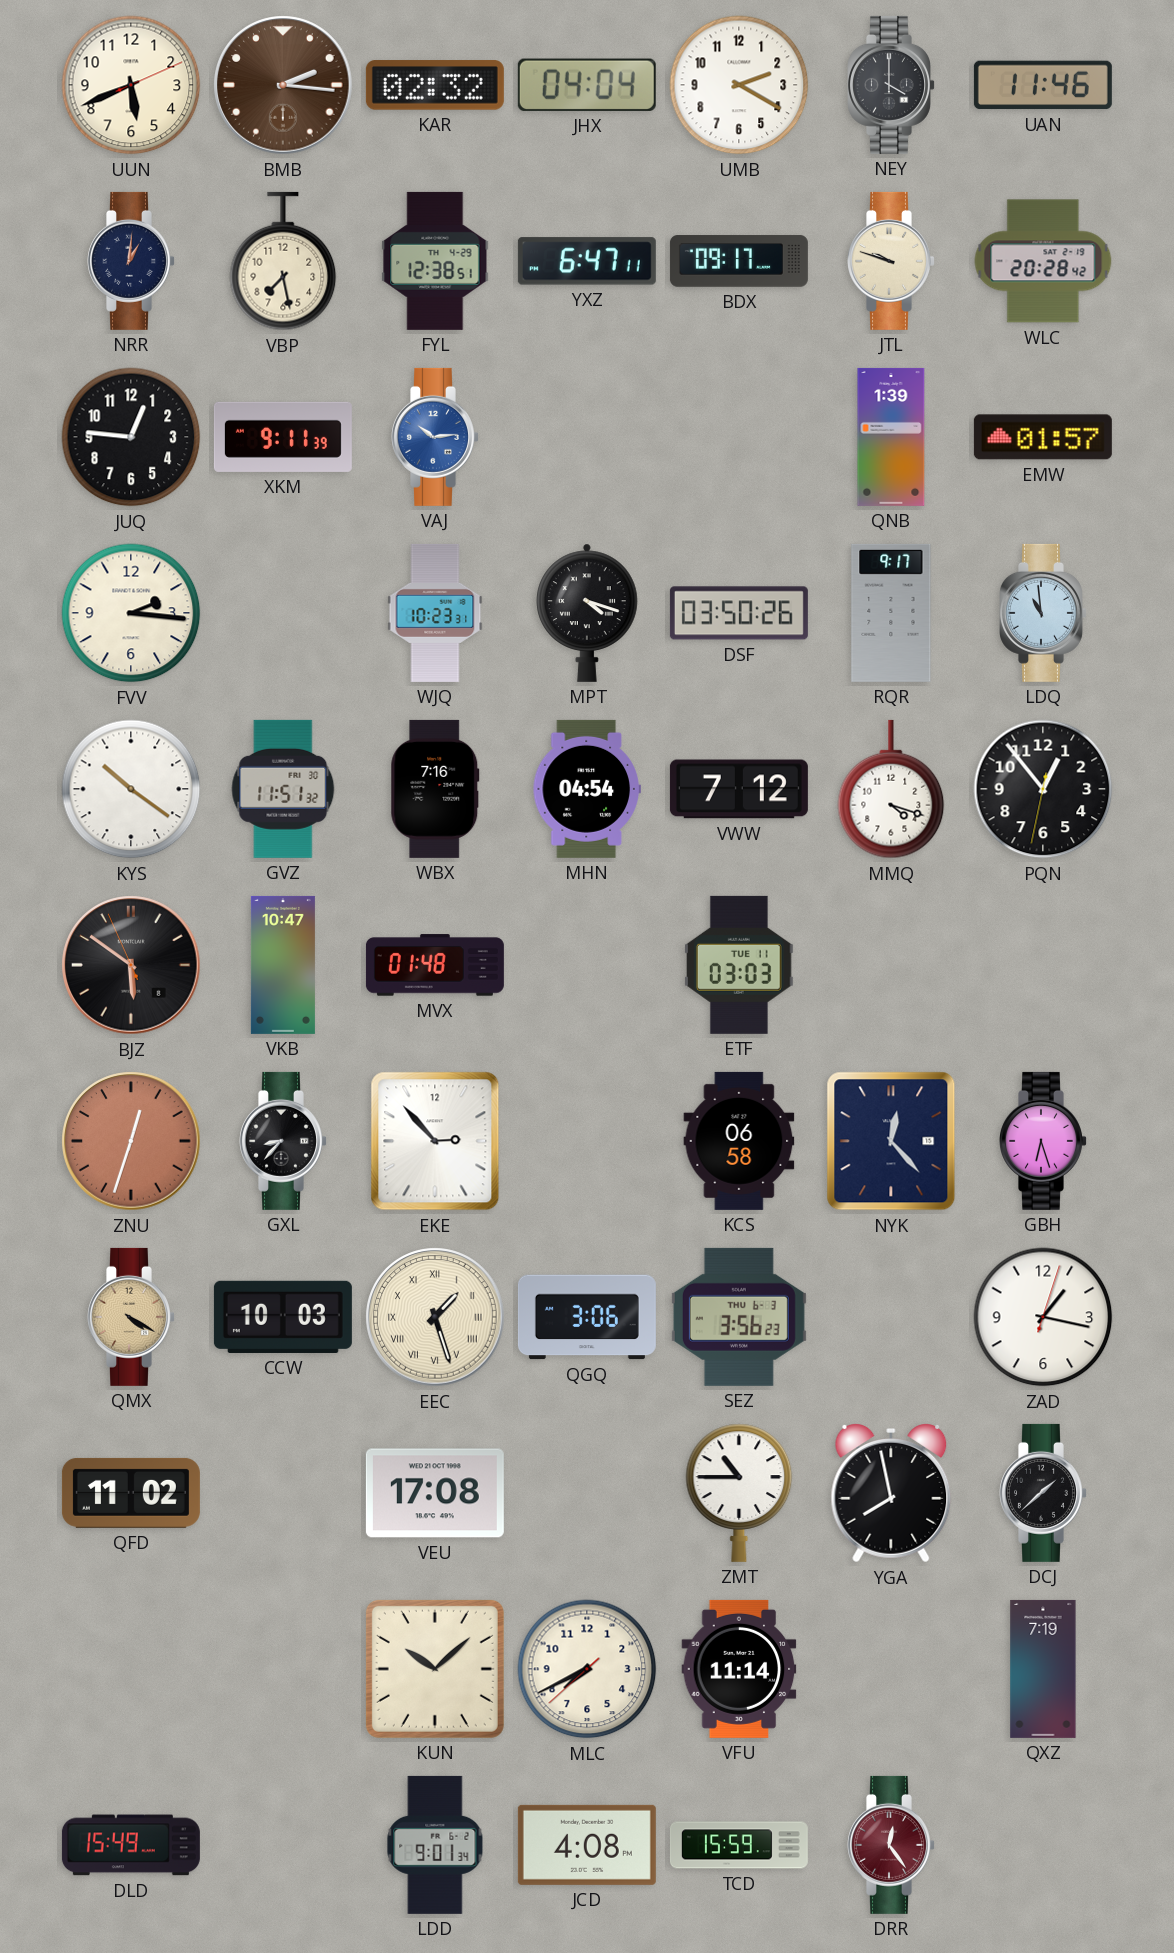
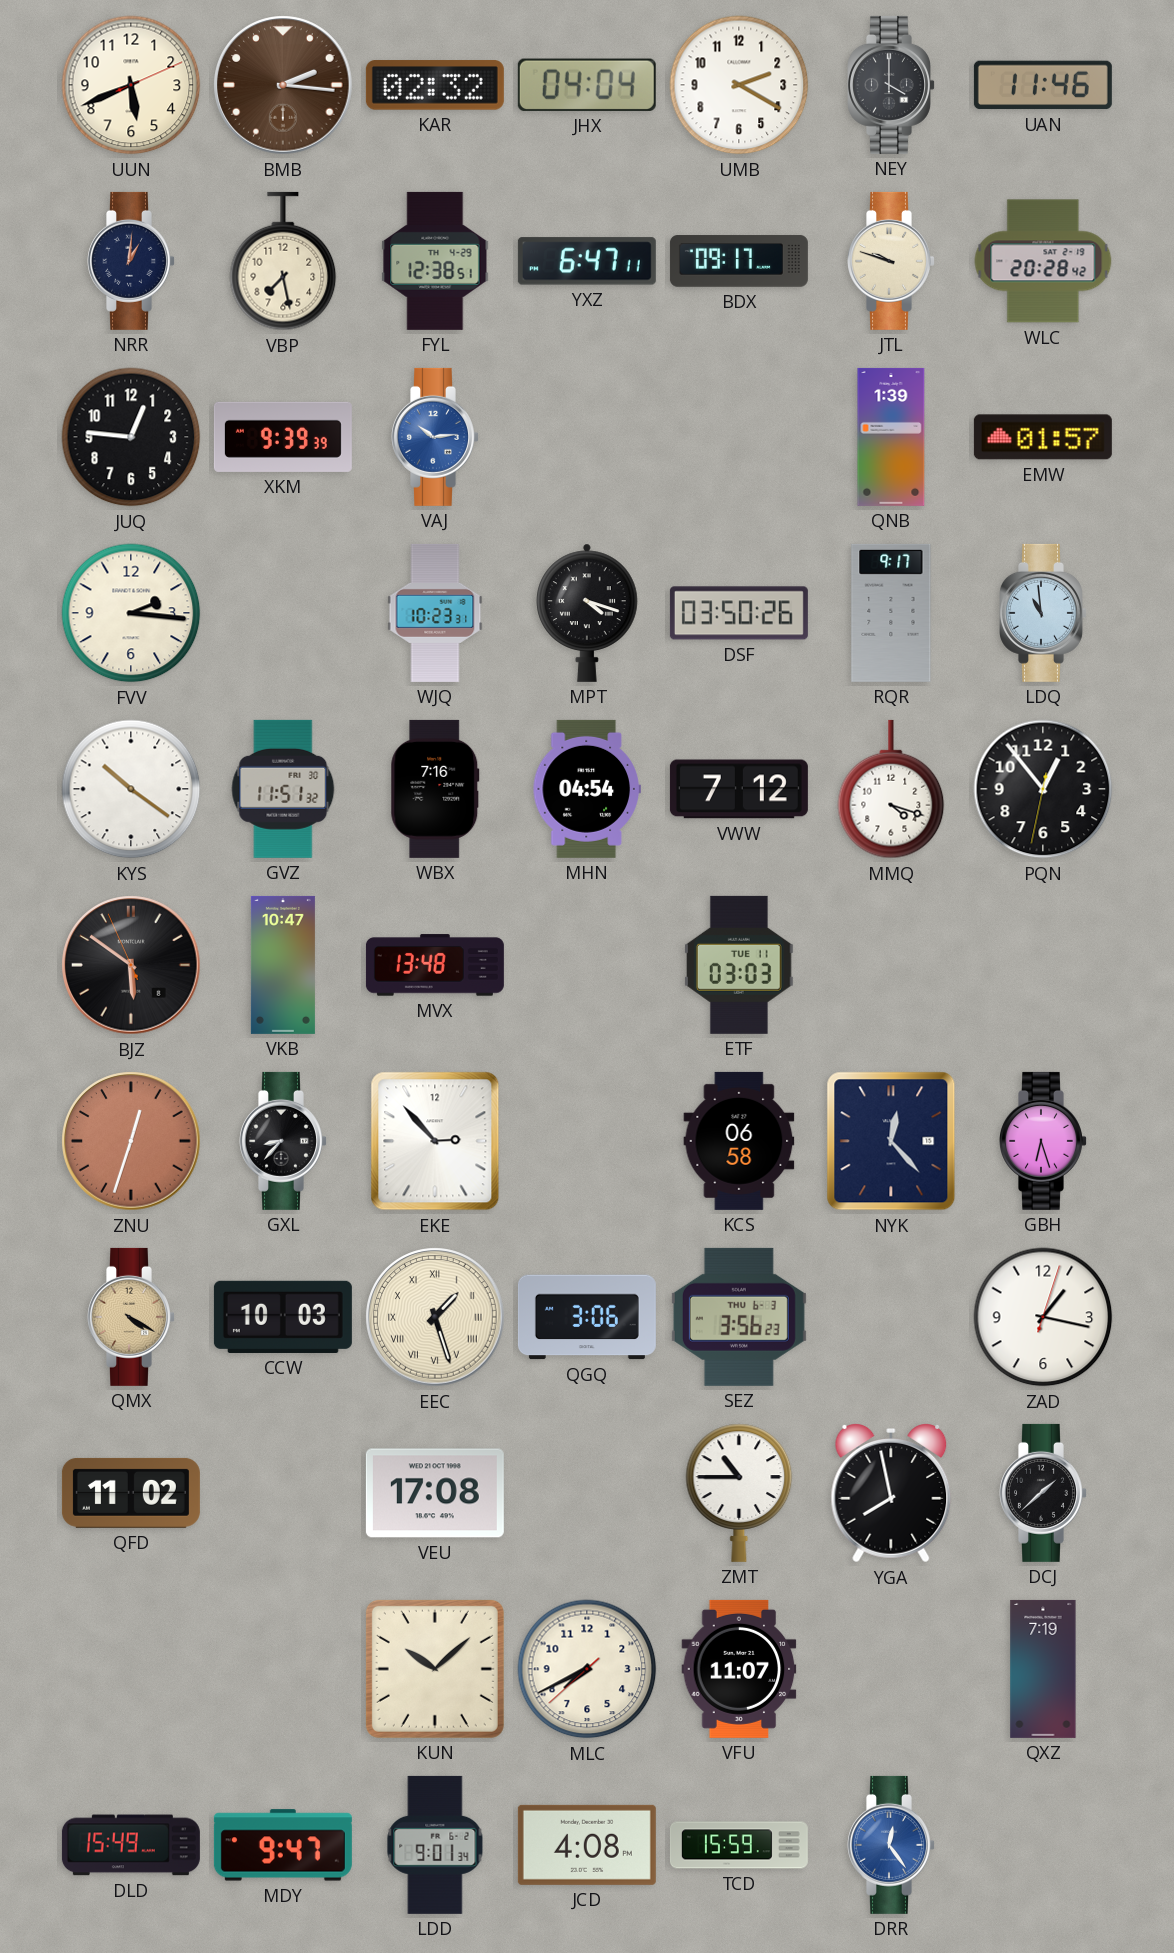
XKM: 9:11 -> 9:39
MVX: 01:48 -> 13:48
VFU: 11:14 -> 11:07
MDY: none -> 9:47
DRR dial: burgundy -> blue
